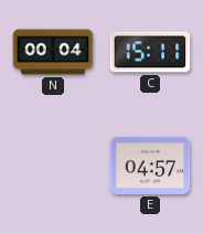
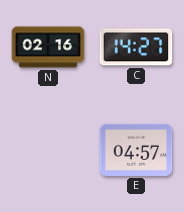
N: 00:04 -> 02:16
C: 15:11 -> 14:27
